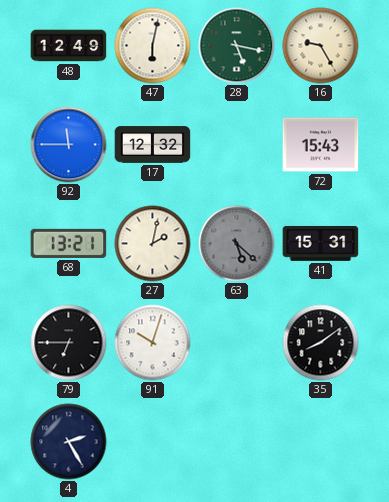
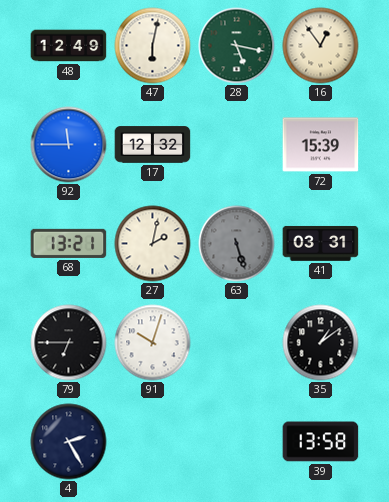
16: 9:25 -> 12:54
72: 15:43 -> 15:39
63: 5:22 -> 5:27
41: 15:31 -> 03:31
35: 8:09 -> 1:09
39: none -> 13:58
